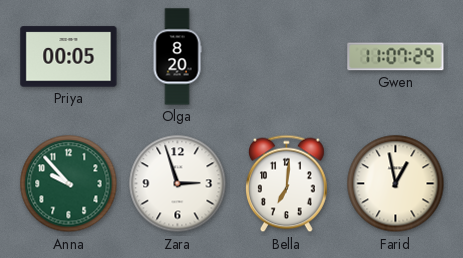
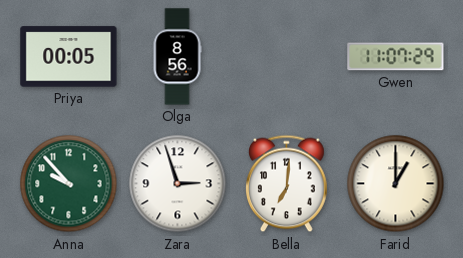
Olga: 8:20 -> 8:56
Farid: 12:58 -> 1:00
